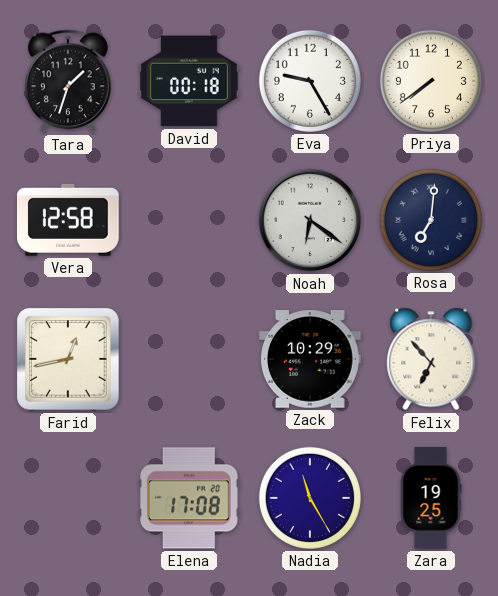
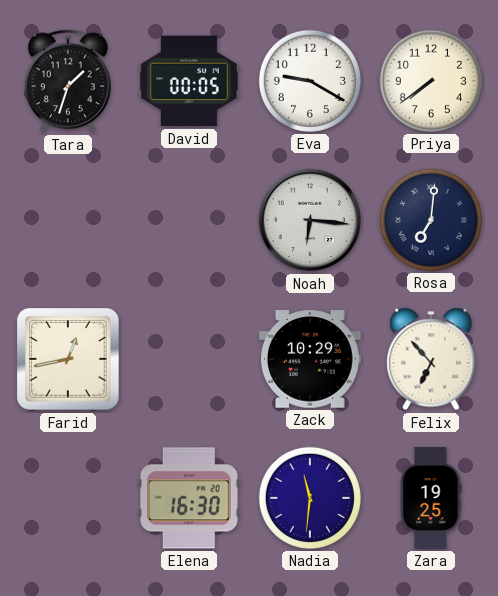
David: 00:18 -> 00:05
Eva: 9:25 -> 9:20
Vera: 12:58 -> none
Noah: 6:21 -> 6:16
Elena: 17:08 -> 16:30
Nadia: 11:25 -> 11:31
